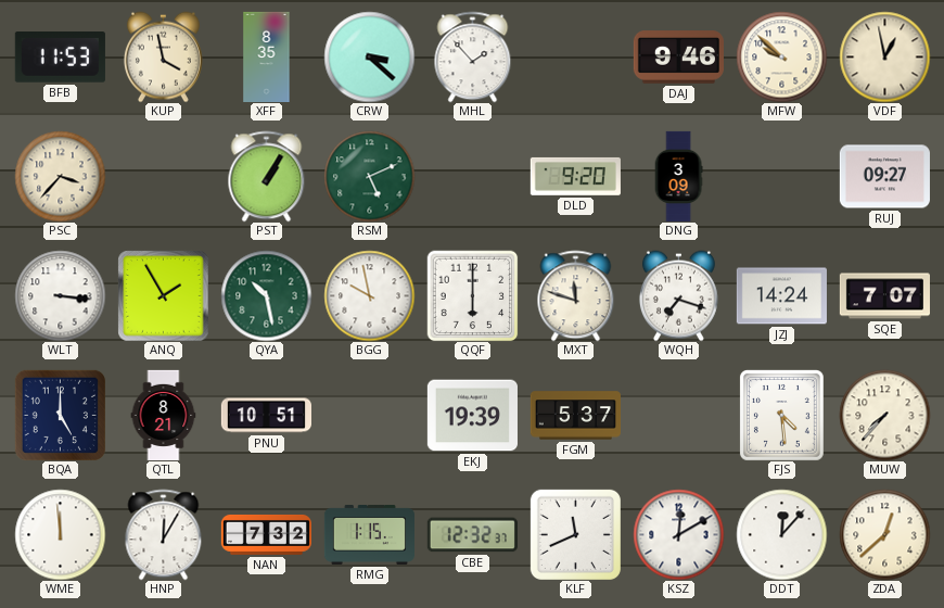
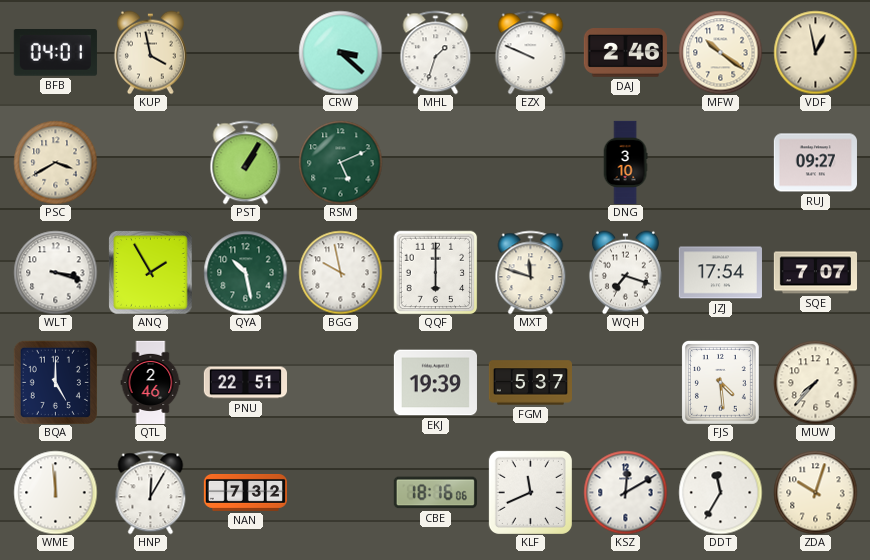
BFB: 11:53 -> 04:01
XFF: 8:35 -> none
MHL: 1:53 -> 1:33
EZX: none -> 9:49
DAJ: 9:46 -> 2:46
MFW: 9:52 -> 10:21
PSC: 3:37 -> 3:40
DLD: 9:20 -> none
DNG: 3:09 -> 3:10
WLT: 3:16 -> 3:18
JZJ: 14:24 -> 17:54
QTL: 8:21 -> 2:46
PNU: 10:51 -> 22:51
RMG: 1:15 -> none
CBE: 12:32 -> 18:16
DDT: 12:07 -> 11:35
ZDA: 12:38 -> 10:03
